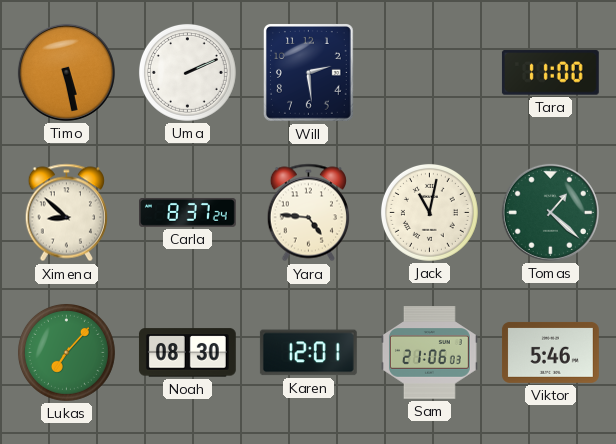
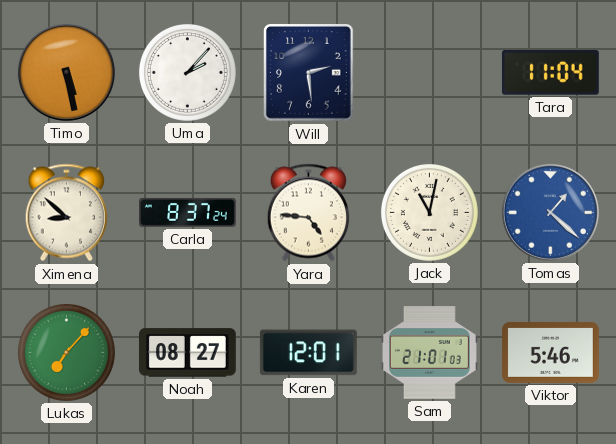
Uma: 2:11 -> 2:07
Tara: 11:00 -> 11:04
Tomas dial: green -> blue
Noah: 08:30 -> 08:27
Sam: 21:06 -> 21:01
